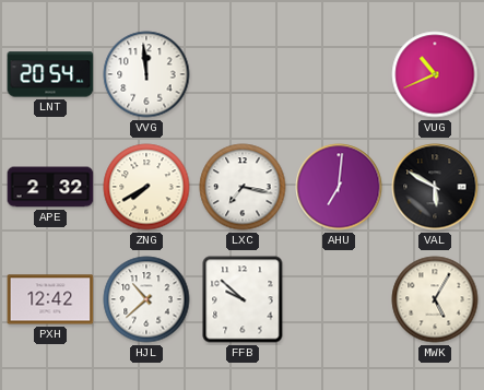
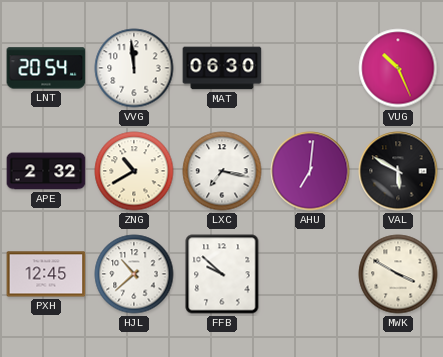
MAT: none -> 06:30
VUG: 10:41 -> 10:26
ZNG: 7:40 -> 10:40
PXH: 12:42 -> 12:45
MWK: 5:05 -> 3:50
